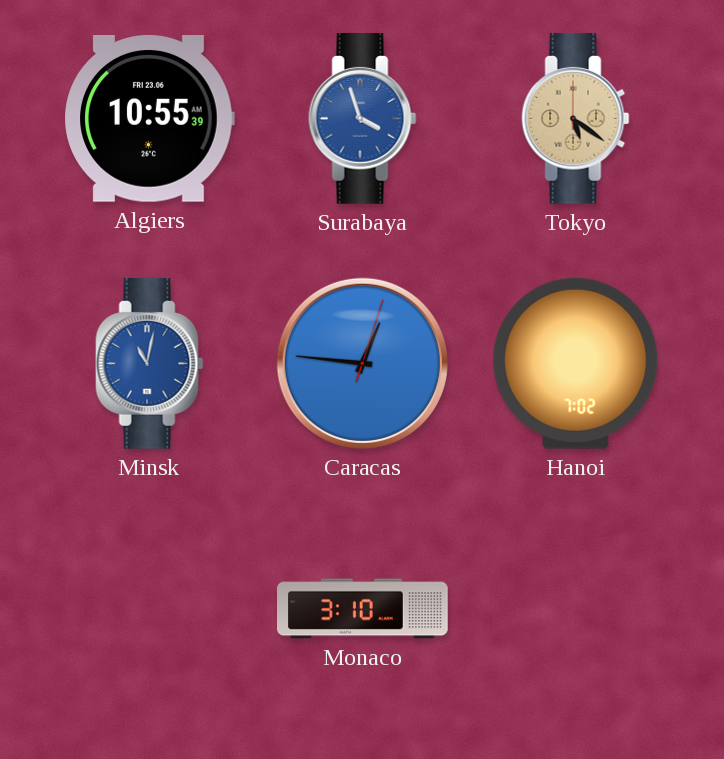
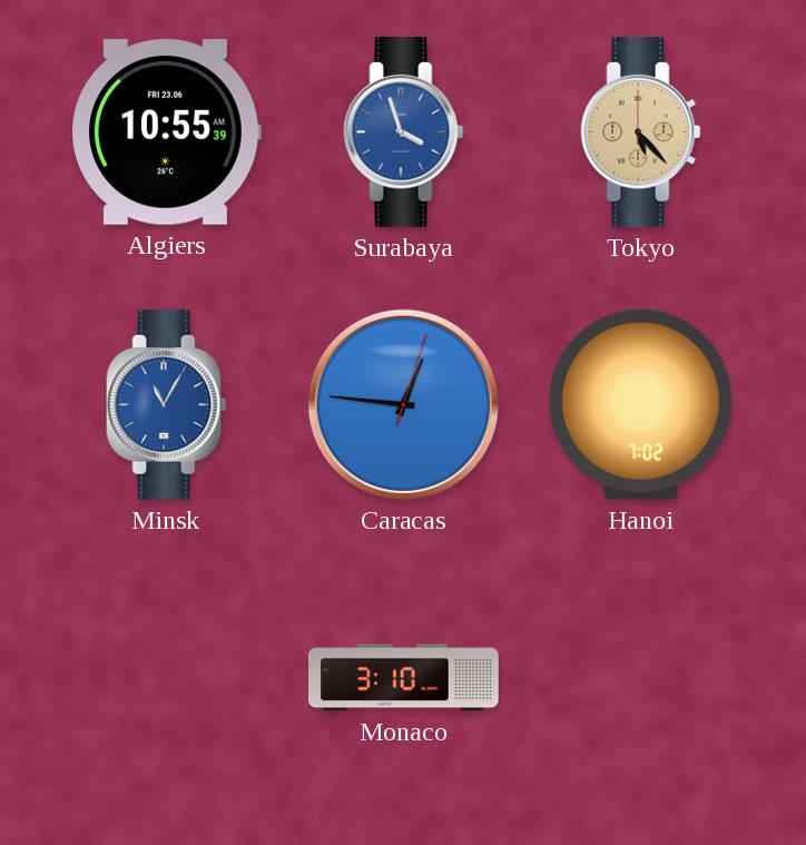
Tokyo: 5:21 -> 5:23
Minsk: 11:02 -> 11:05
